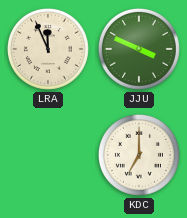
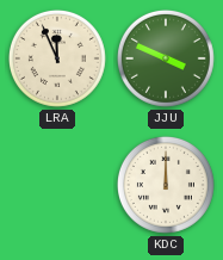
KDC: 7:00 -> 12:00
